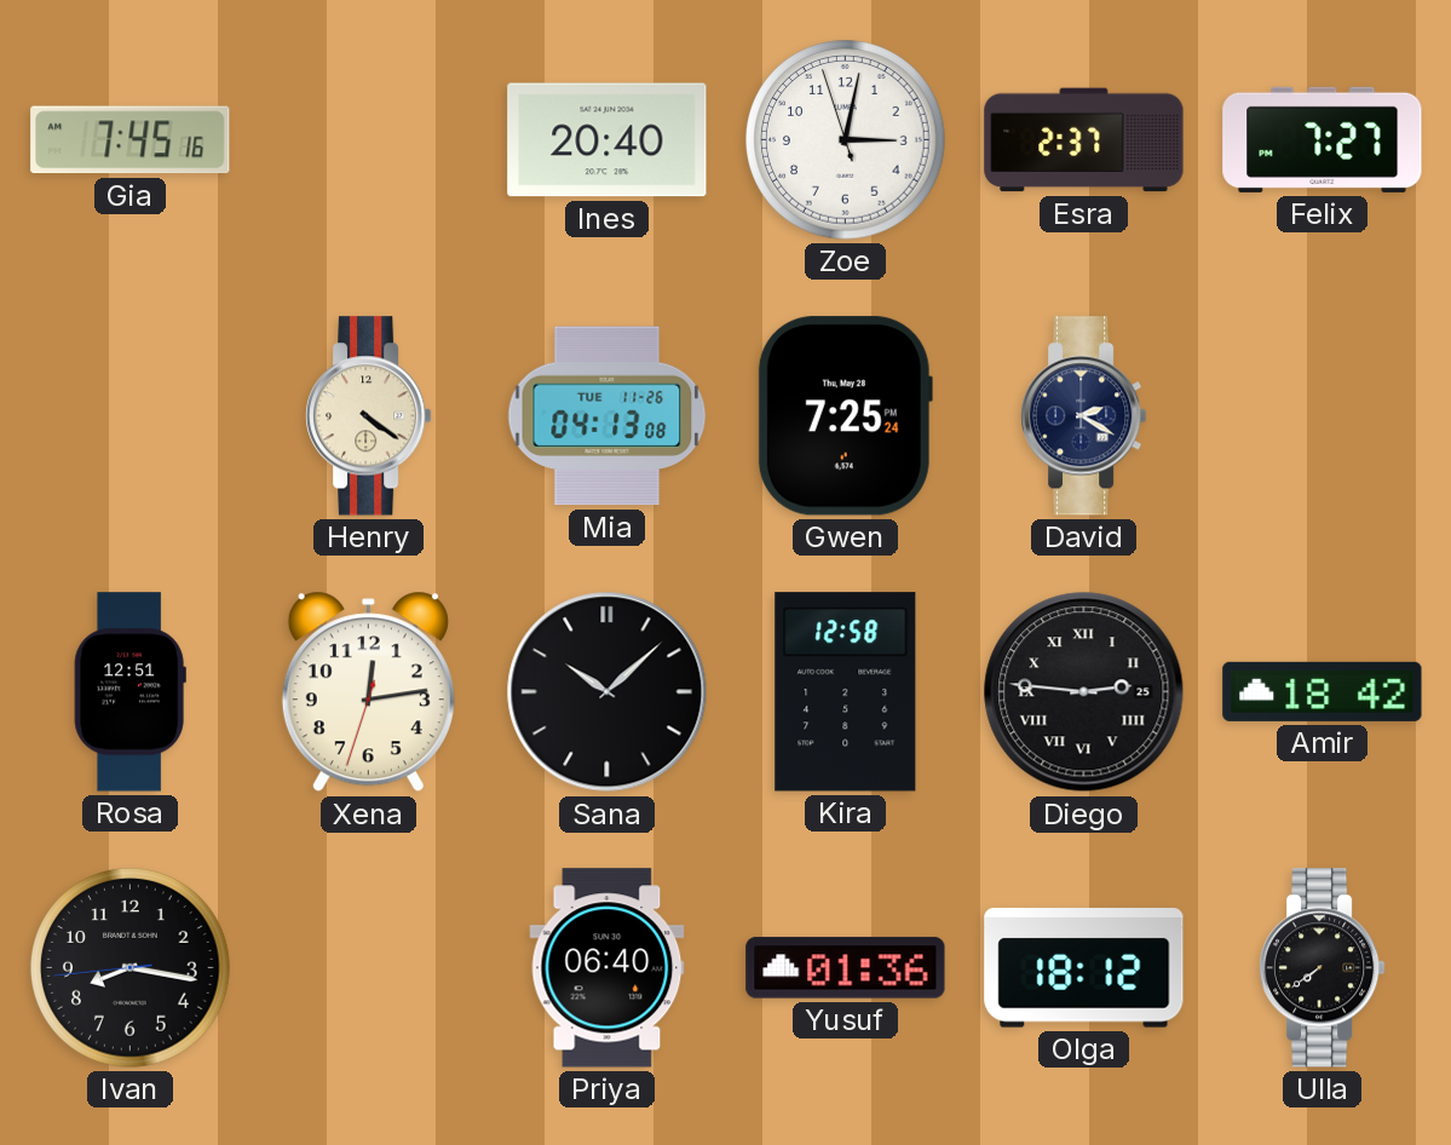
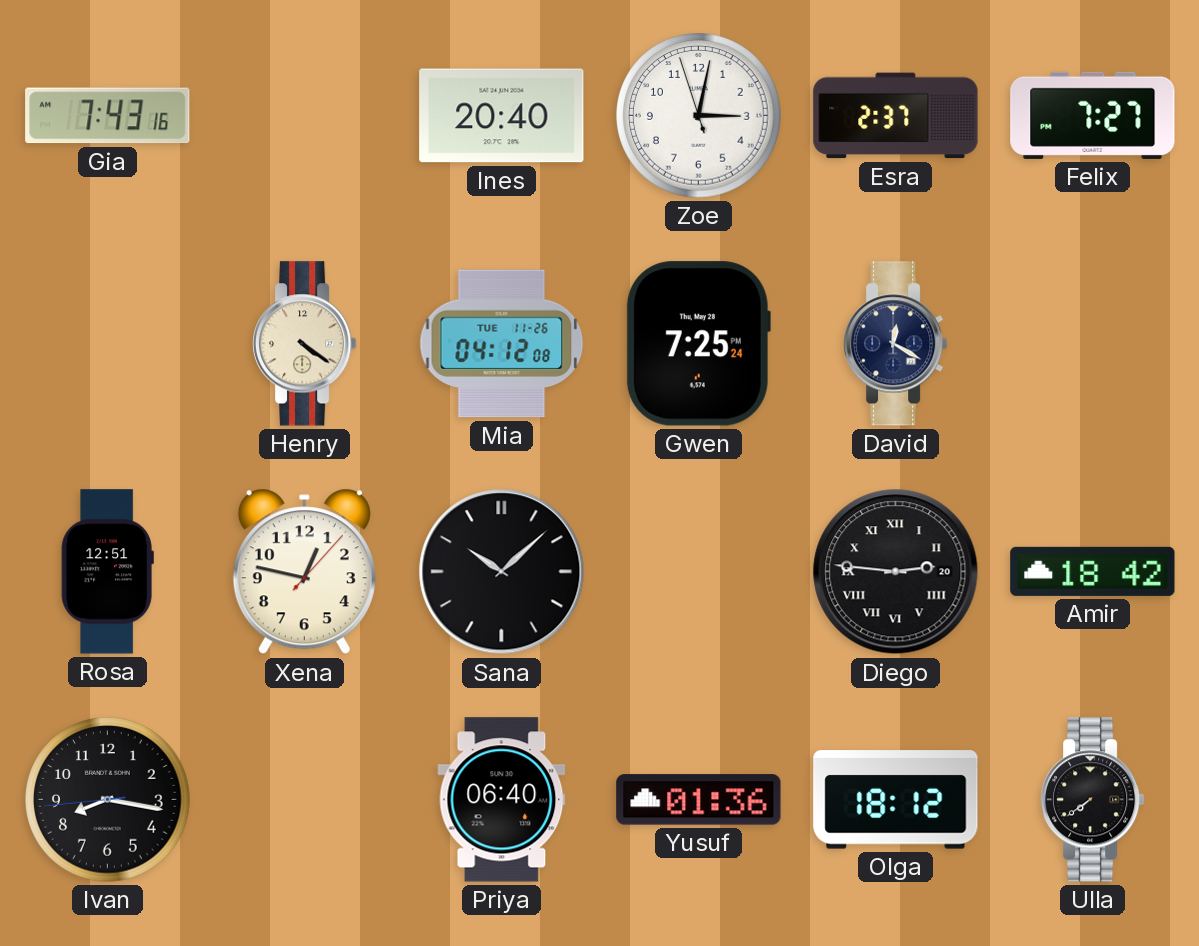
Gia: 7:45 -> 7:43
Mia: 04:13 -> 04:12
David: 2:20 -> 12:20
Xena: 12:13 -> 12:47
Kira: 12:58 -> none
Diego date: 25 -> 20
